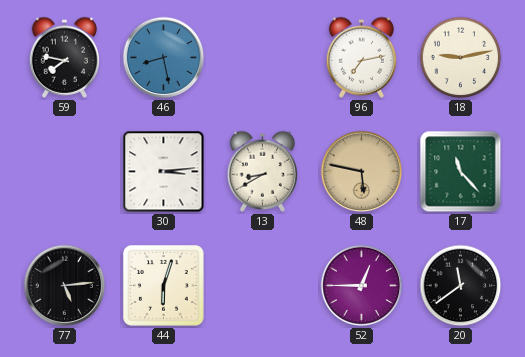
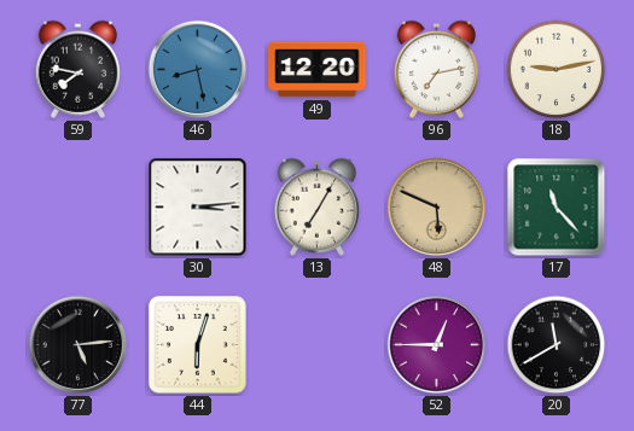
49: none -> 12:20
13: 8:40 -> 7:05
48: 5:47 -> 5:49
20: 11:39 -> 11:40
